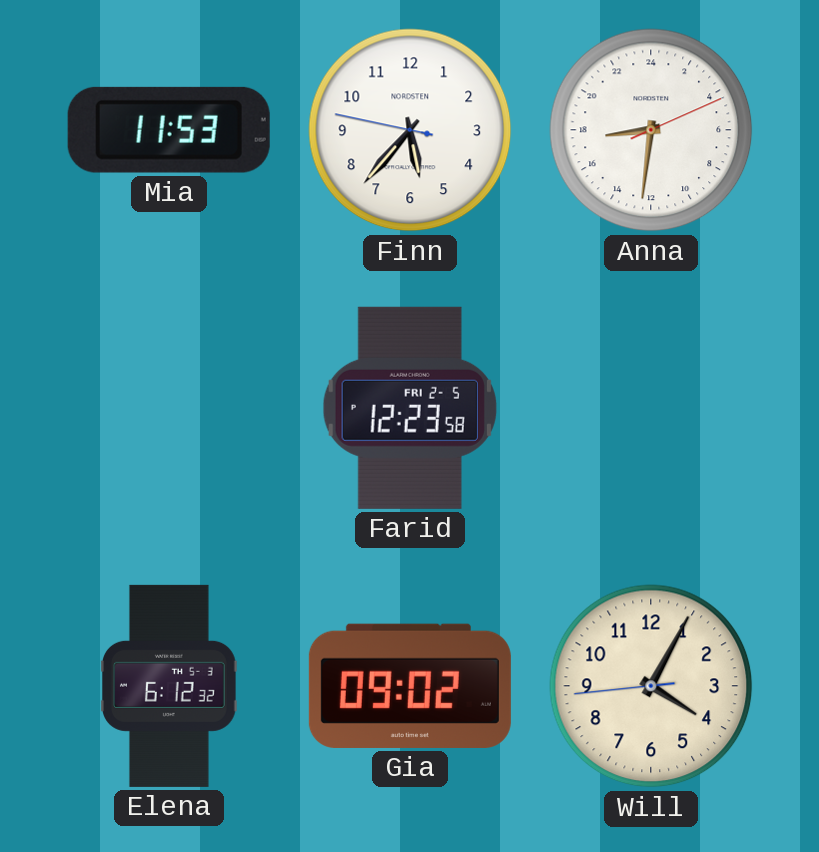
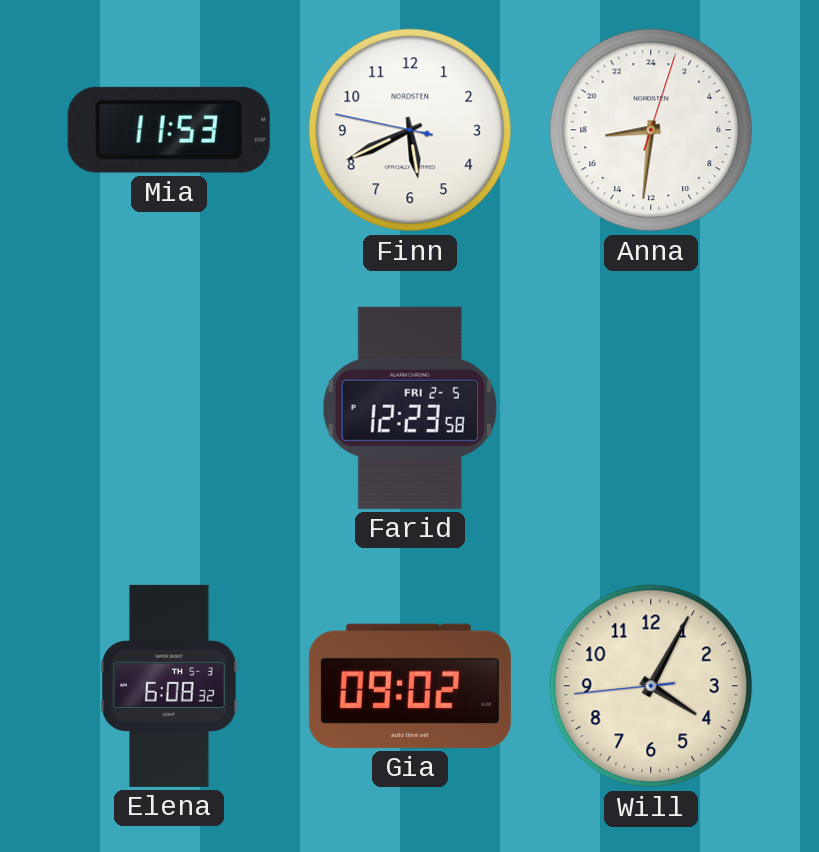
Finn: 5:36 -> 5:40
Anna: 17:31:11 -> 17:31:03
Elena: 6:12 -> 6:08
